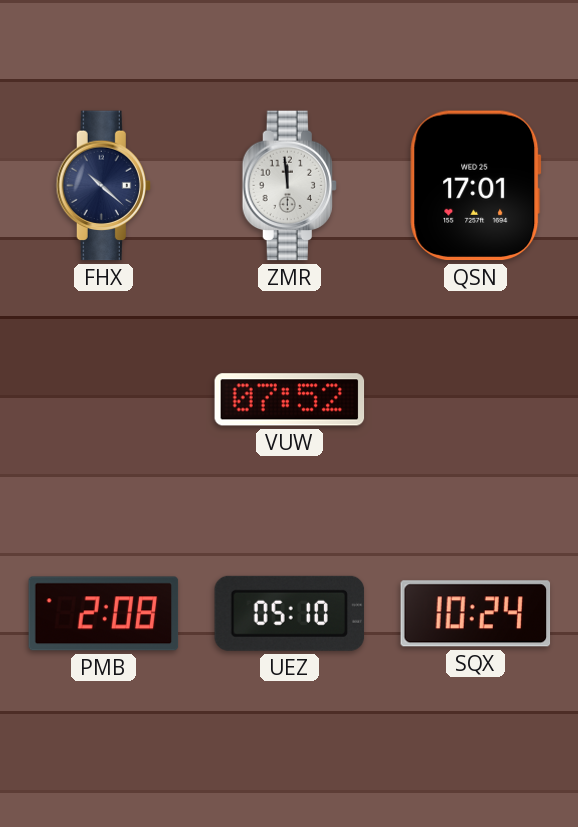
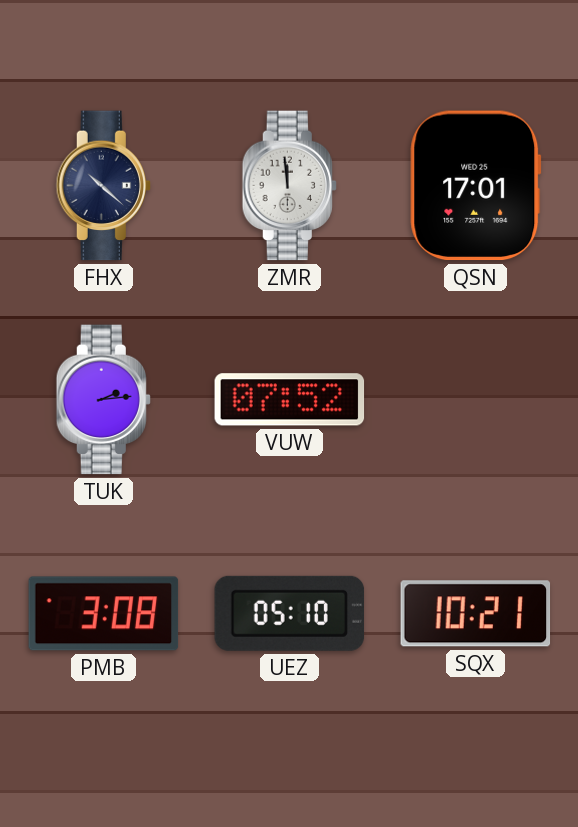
TUK: none -> 2:14
PMB: 2:08 -> 3:08
SQX: 10:24 -> 10:21
